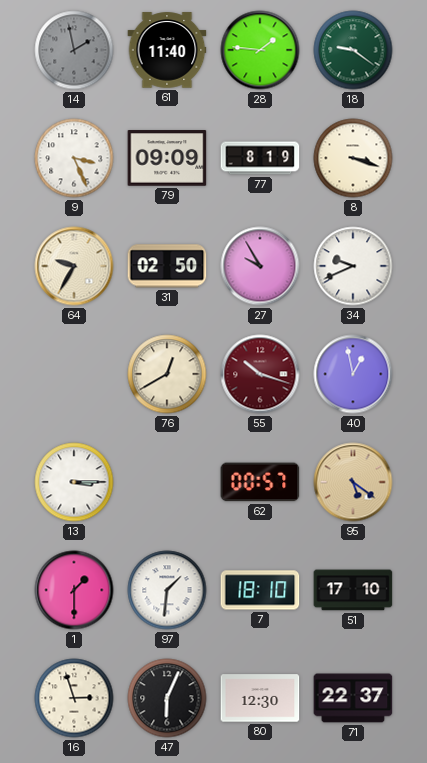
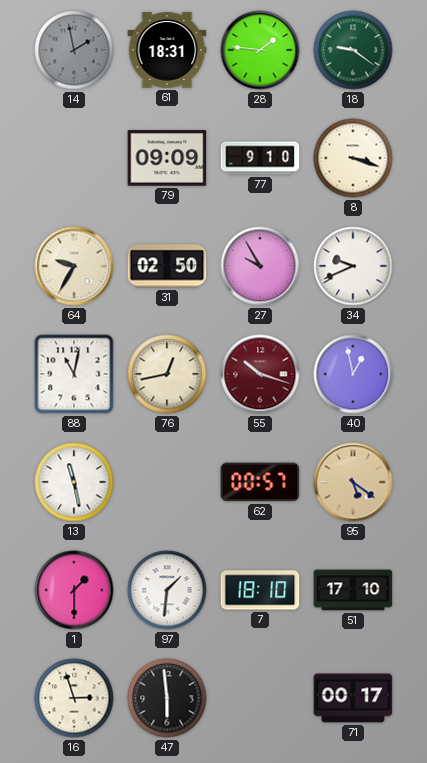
61: 11:40 -> 18:31
9: 3:26 -> none
77: 8:19 -> 9:10
88: none -> 11:02
76: 12:40 -> 12:43
13: 3:15 -> 11:28
47: 6:04 -> 5:59
80: 12:30 -> none
71: 22:37 -> 00:17
